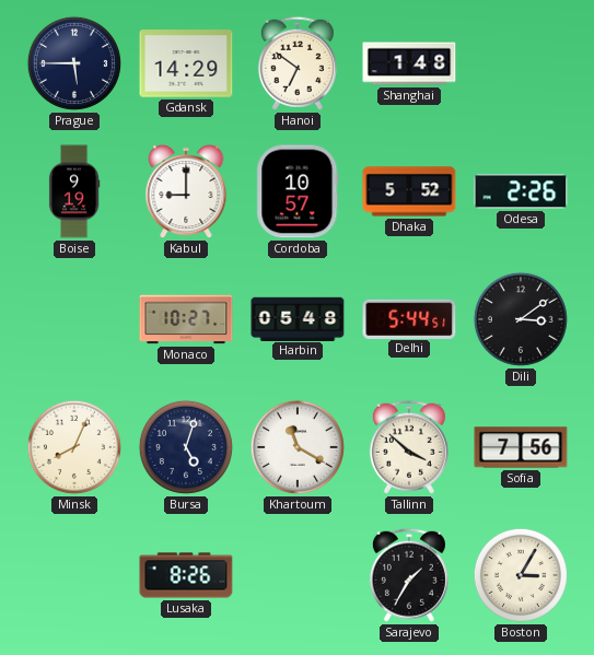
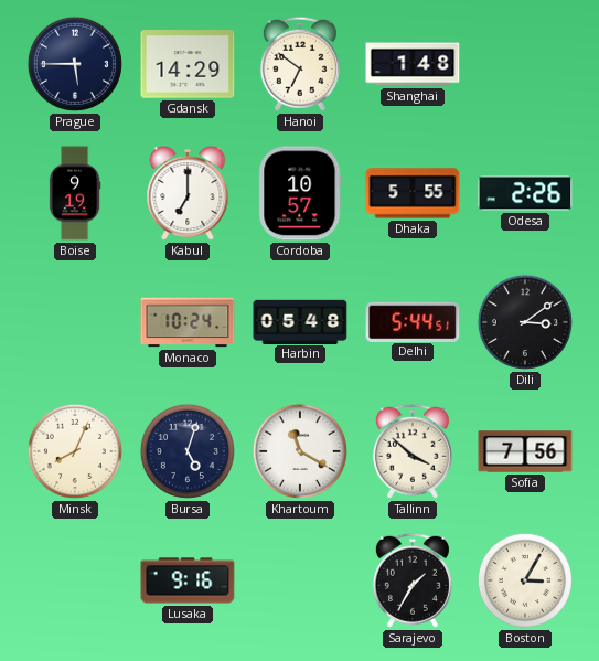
Kabul: 9:00 -> 7:00
Dhaka: 5:52 -> 5:55
Monaco: 10:27 -> 10:24
Lusaka: 8:26 -> 9:16
